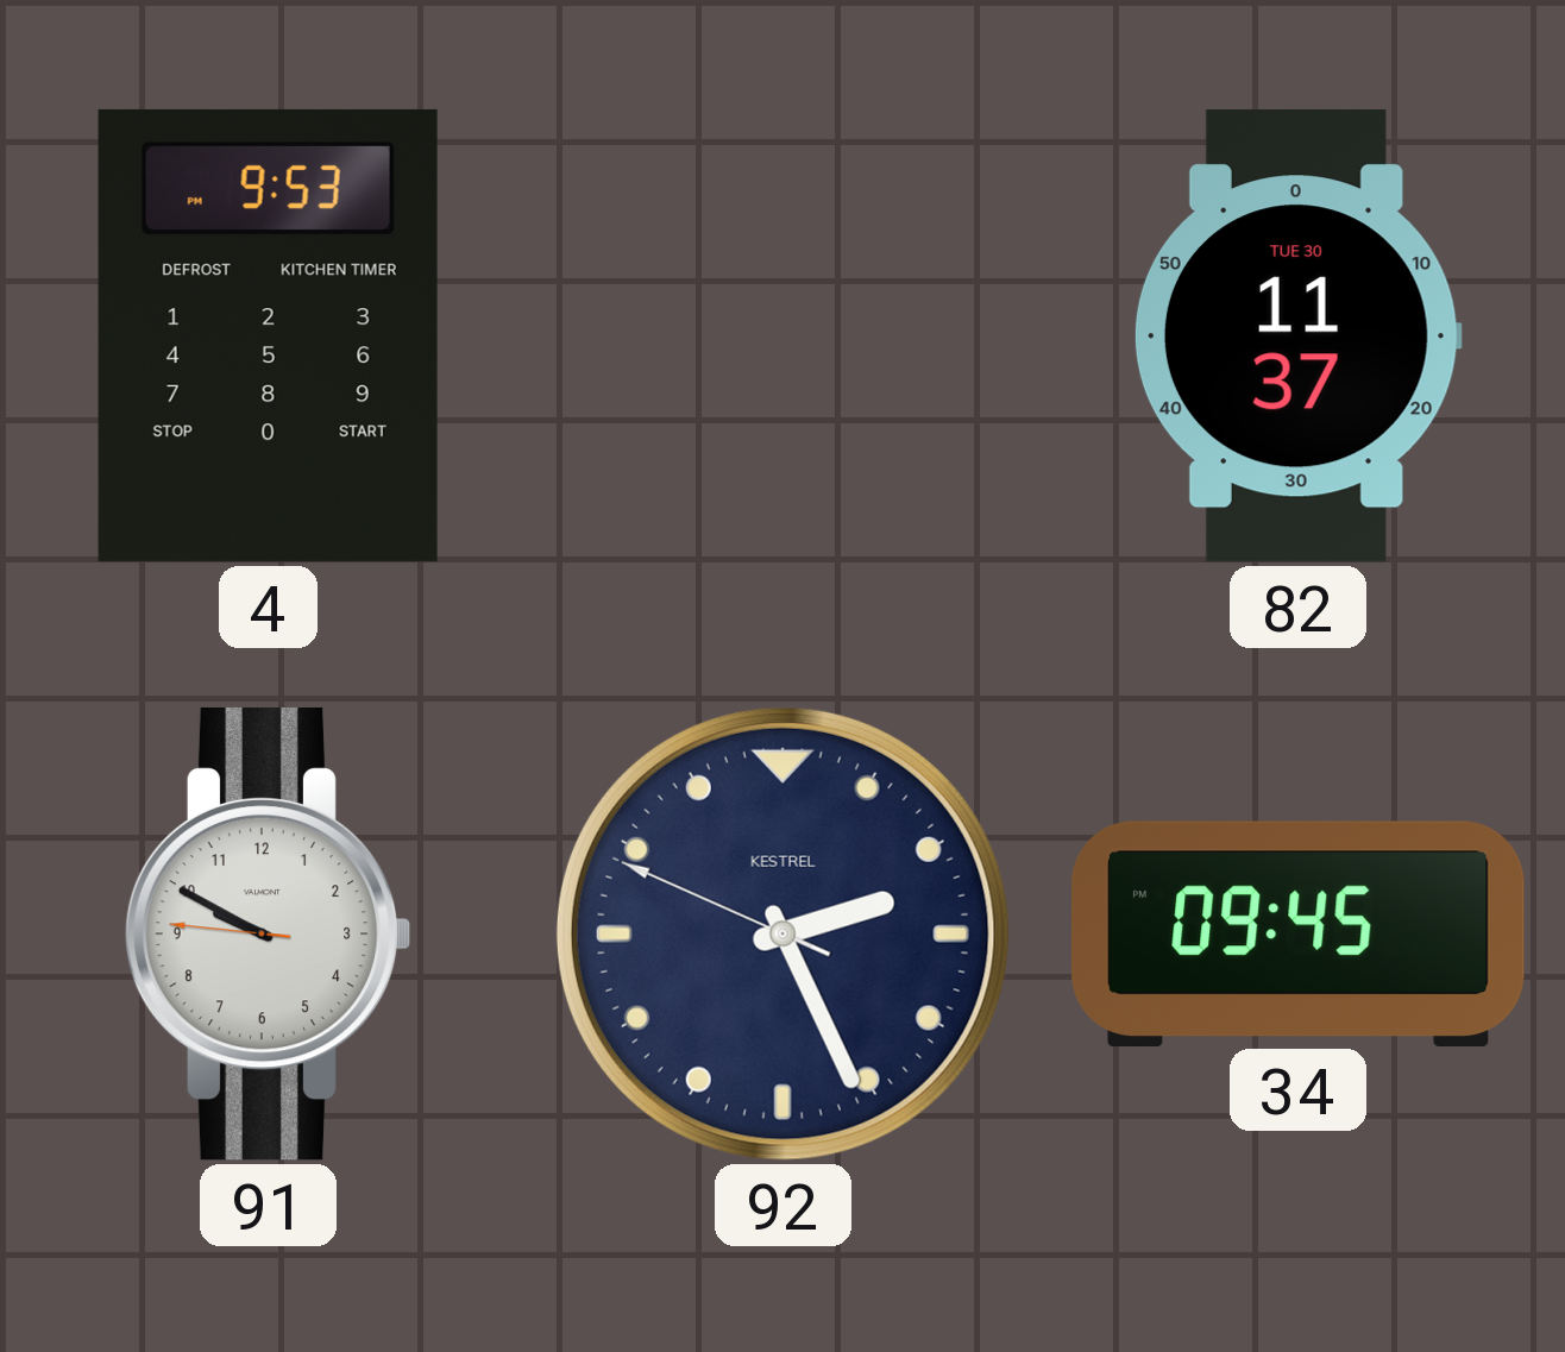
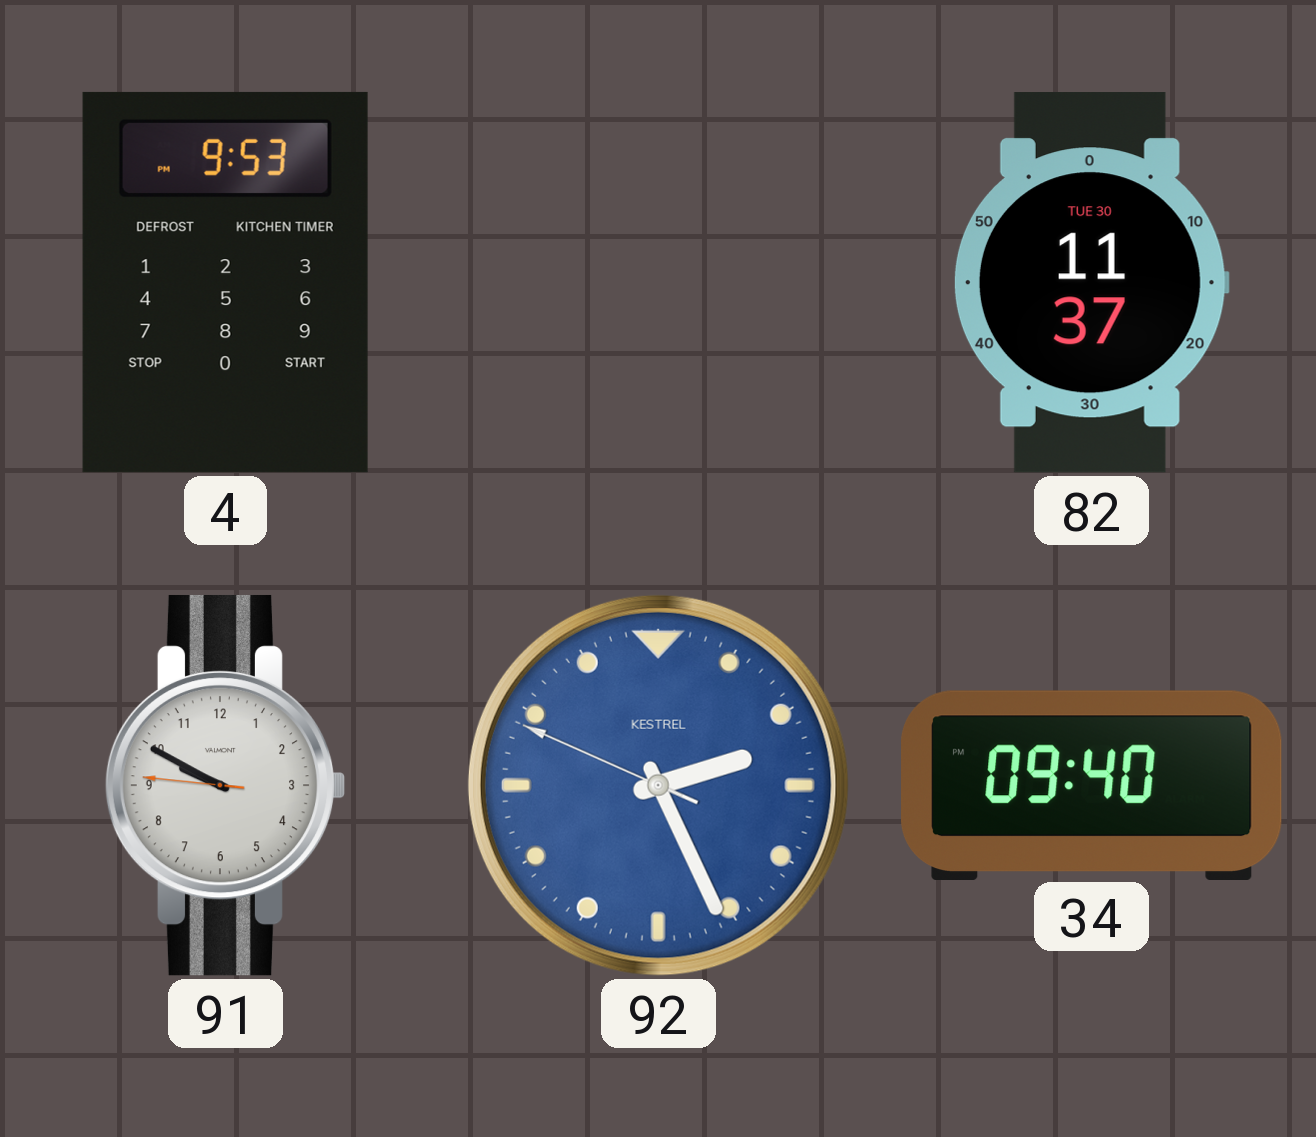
92 dial: navy -> blue
34: 09:45 -> 09:40
